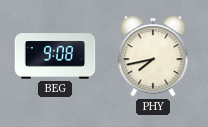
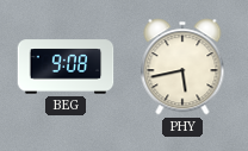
PHY: 7:43 -> 5:43
